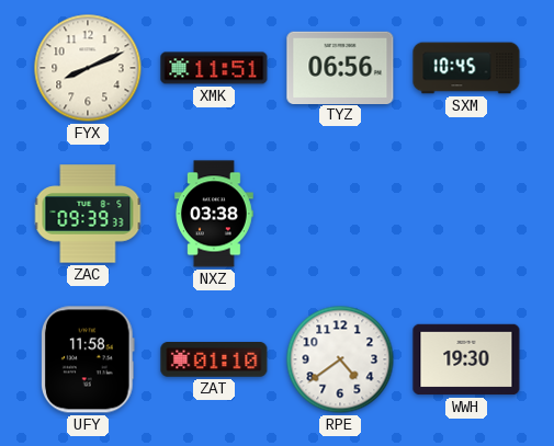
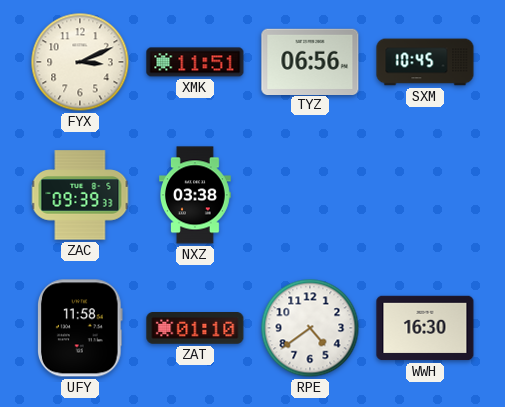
FYX: 8:11 -> 3:11
WWH: 19:30 -> 16:30
